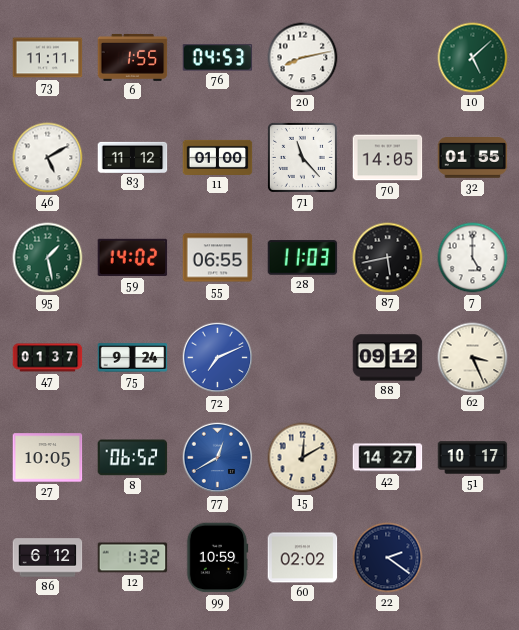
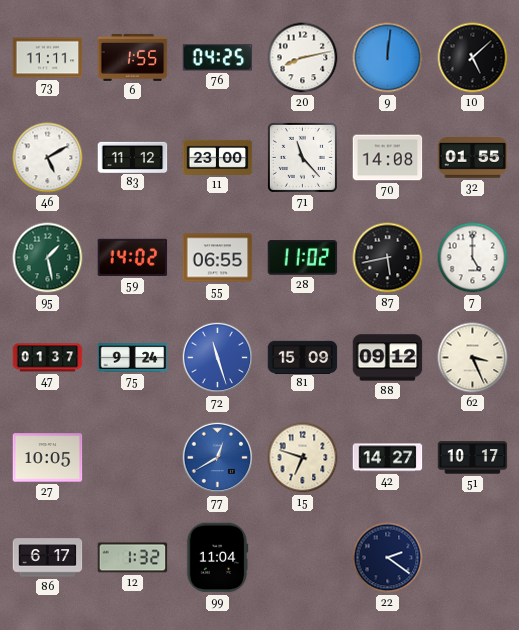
76: 04:53 -> 04:25
9: none -> 12:01
10 dial: green -> black
11: 01:00 -> 23:00
70: 14:05 -> 14:08
28: 11:03 -> 11:02
72: 7:11 -> 11:27
81: none -> 15:09
8: 06:52 -> none
15: 12:10 -> 6:48
86: 6:12 -> 6:17
99: 10:59 -> 11:04
60: 02:02 -> none
